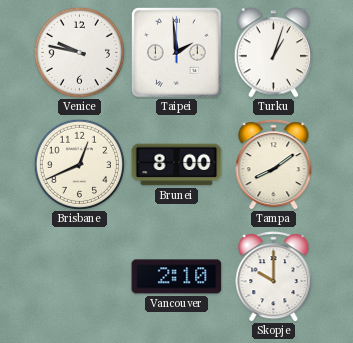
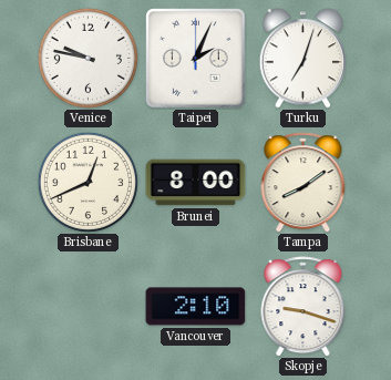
Taipei: 1:59 -> 2:04
Turku: 1:03 -> 7:03
Skopje: 10:00 -> 9:18
